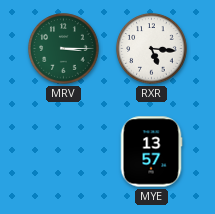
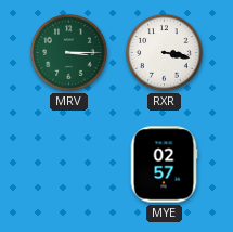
RXR: 5:16 -> 3:17
MYE: 13:57 -> 02:57
